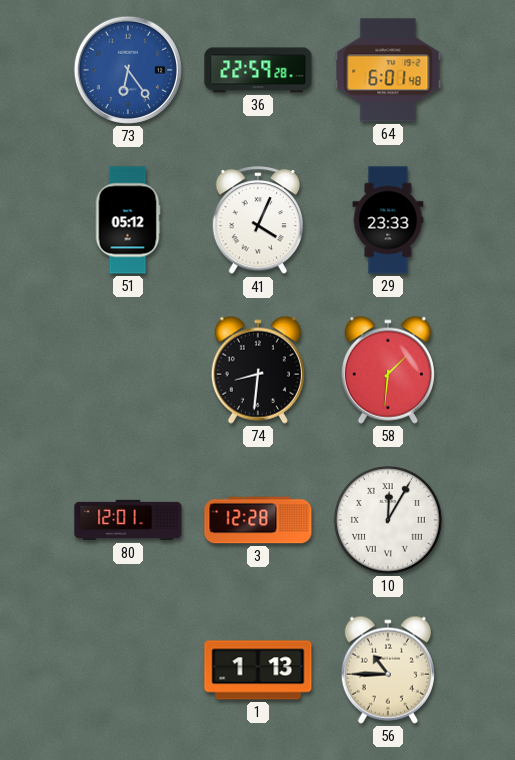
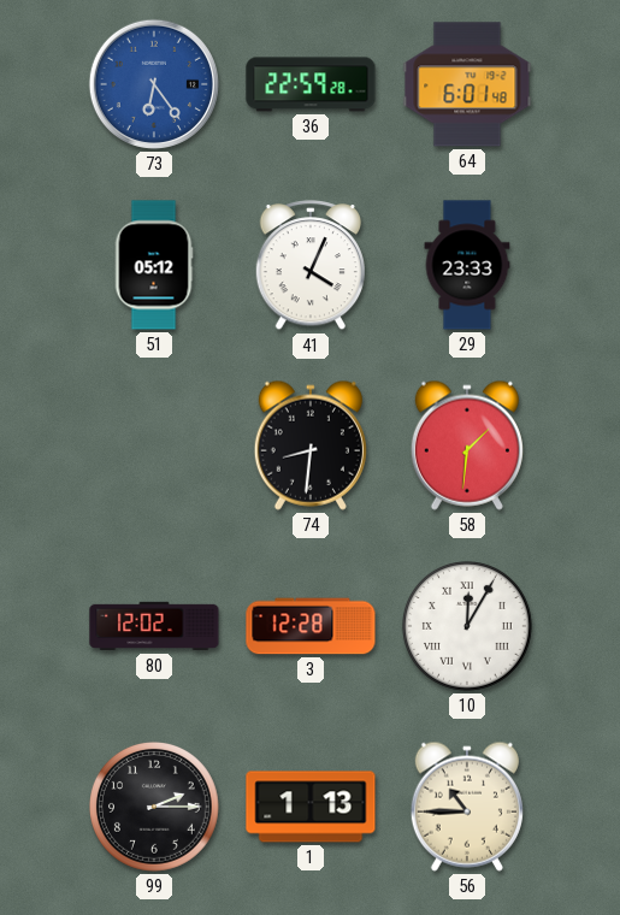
80: 12:01 -> 12:02
99: none -> 2:15
